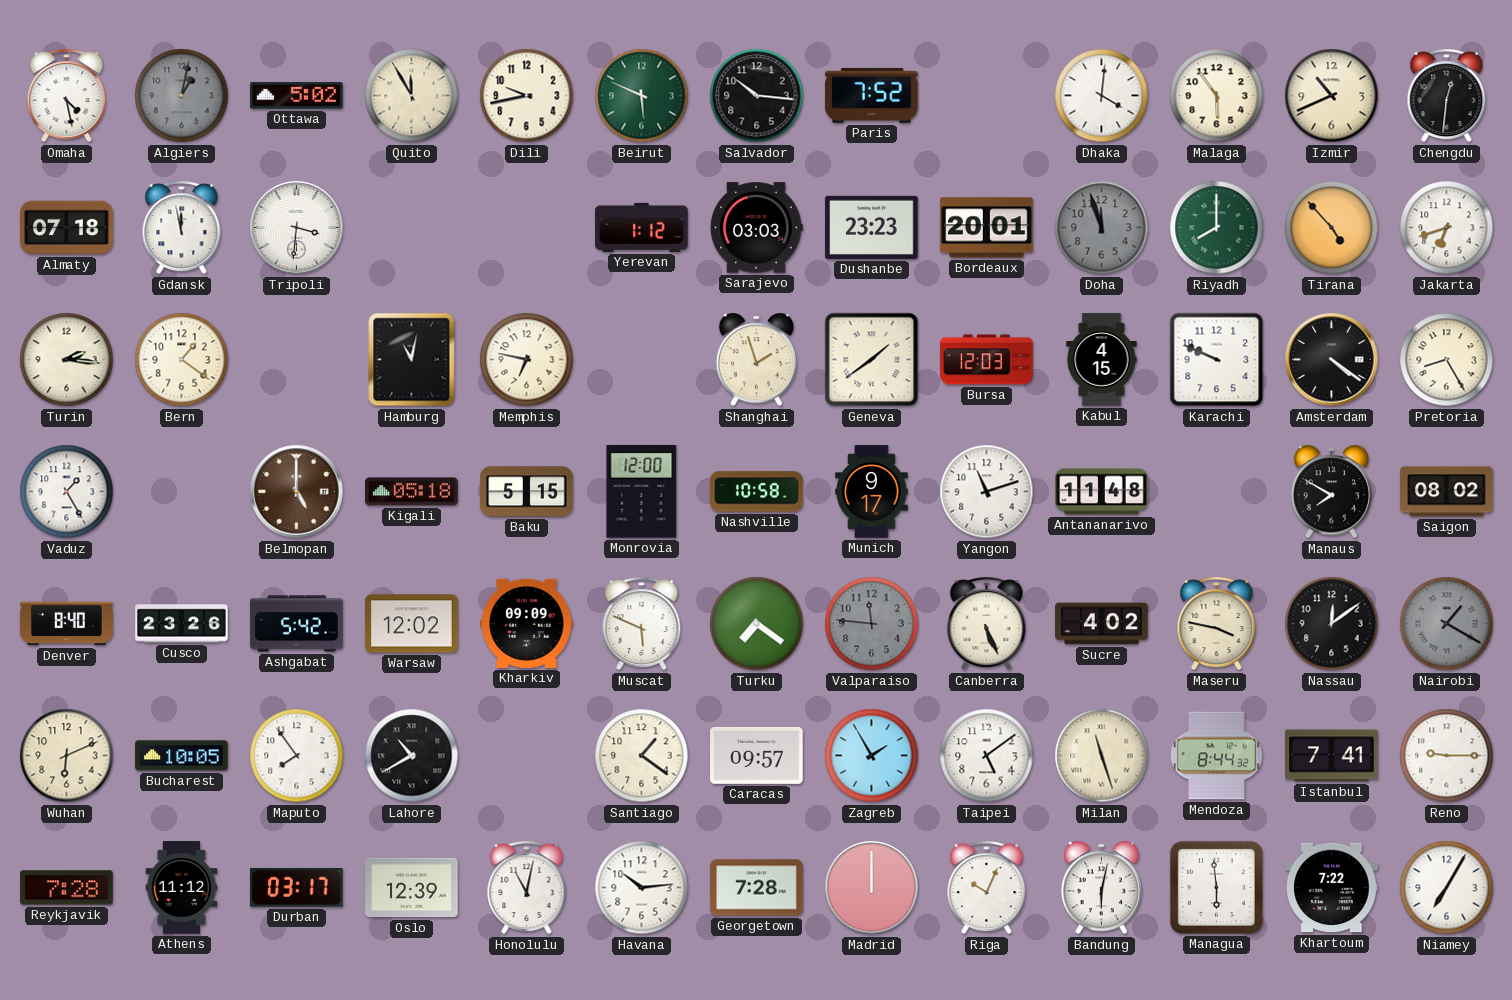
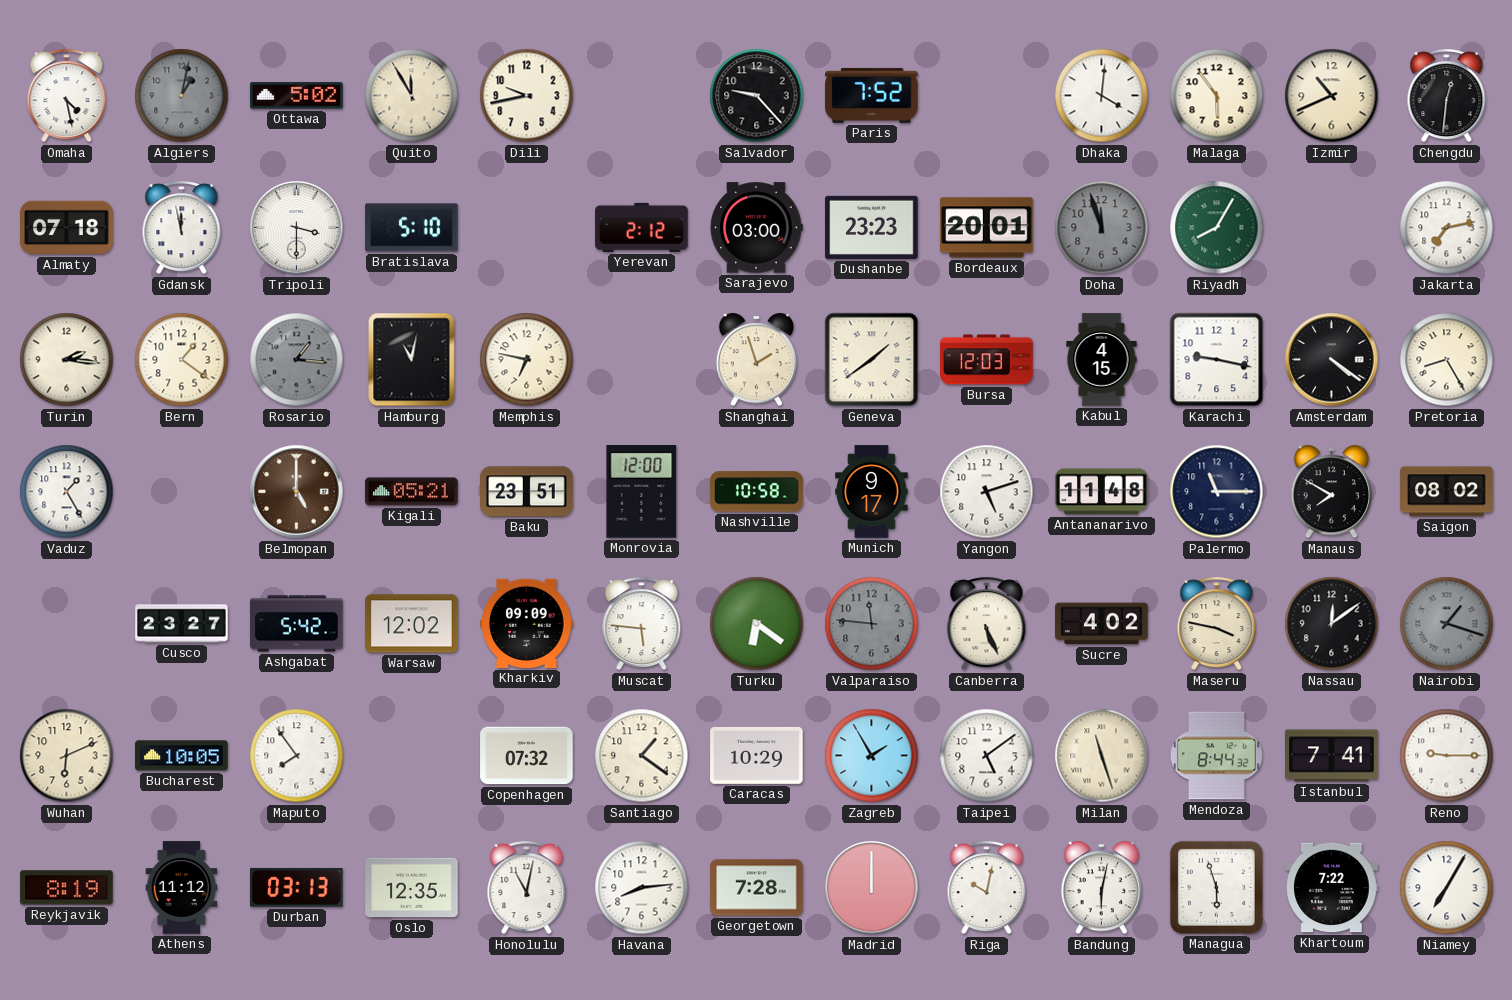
Beirut: 5:49 -> none
Salvador: 10:16 -> 9:23
Tripoli: 3:31 -> 3:30
Bratislava: none -> 5:10
Yerevan: 1:12 -> 2:12
Sarajevo: 03:03 -> 03:00
Riyadh: 8:00 -> 8:05
Tirana: 4:53 -> none
Jakarta: 6:42 -> 7:13
Rosario: none -> 1:16
Karachi: 9:49 -> 9:17
Kigali: 05:18 -> 05:21
Baku: 5:15 -> 23:51
Yangon: 11:12 -> 5:12
Palermo: none -> 11:15
Denver: 8:40 -> none
Cusco: 23:26 -> 23:27
Muscat: 5:49 -> 5:46
Turku: 7:21 -> 6:21
Nairobi: 1:20 -> 1:18
Lahore: 10:40 -> none
Copenhagen: none -> 07:32
Caracas: 09:57 -> 10:29
Reykjavik: 7:28 -> 8:19
Durban: 03:17 -> 03:13
Oslo: 12:39 -> 12:35
Havana: 10:14 -> 8:14
Riga: 10:04 -> 10:02
Managua: 5:59 -> 5:57
